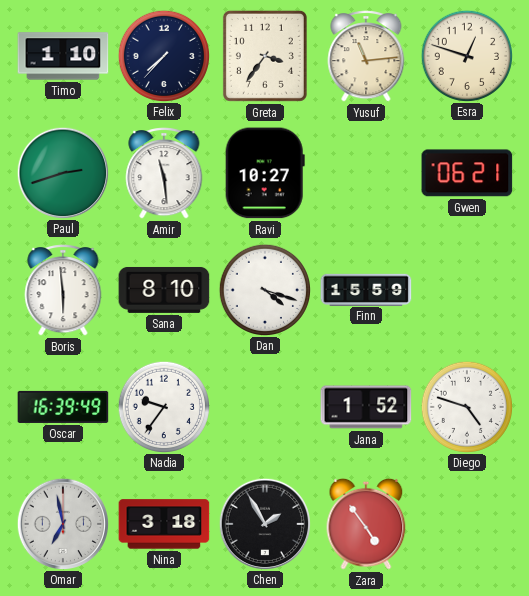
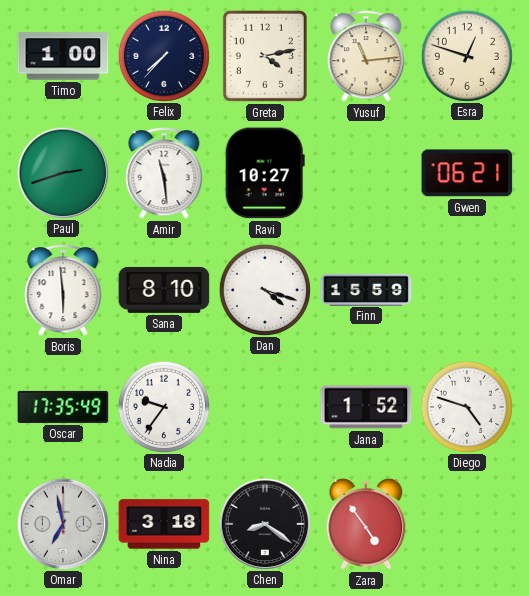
Timo: 1:10 -> 1:00
Greta: 3:36 -> 4:13
Oscar: 16:39 -> 17:35
Chen: 1:55 -> 8:21
